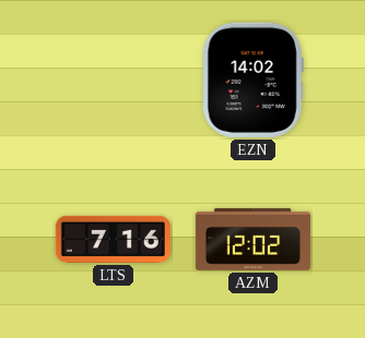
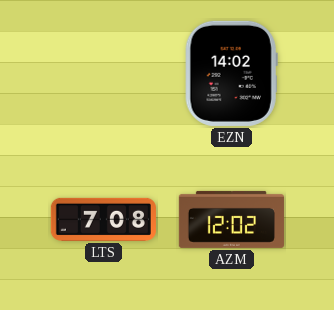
LTS: 7:16 -> 7:08
